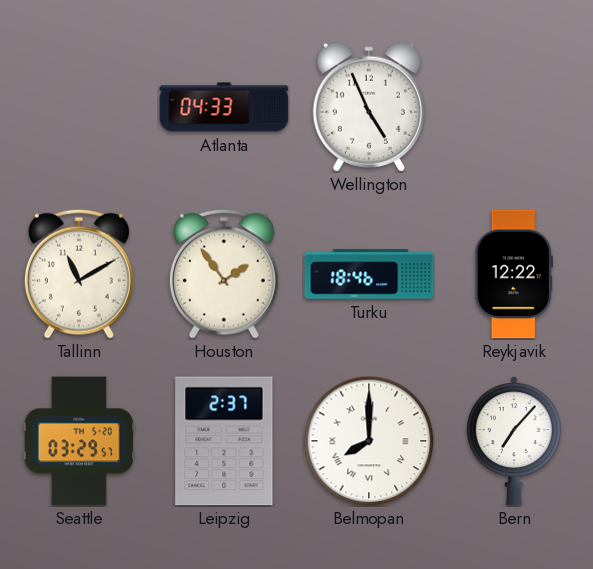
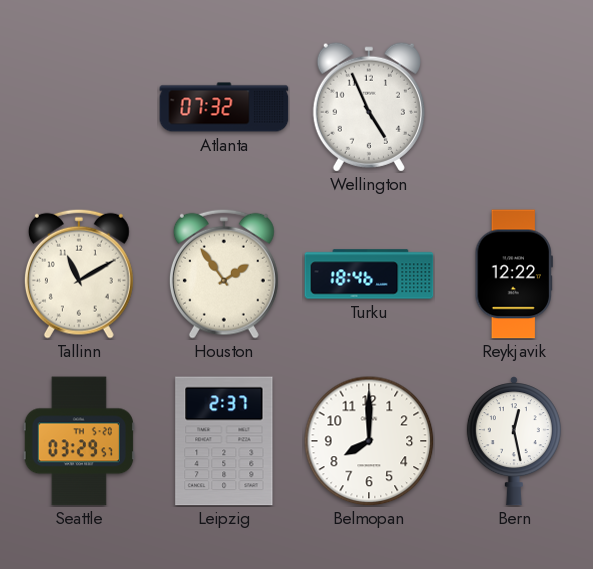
Atlanta: 04:33 -> 07:32
Belmopan numerals: Roman -> Arabic
Bern: 7:07 -> 12:28
